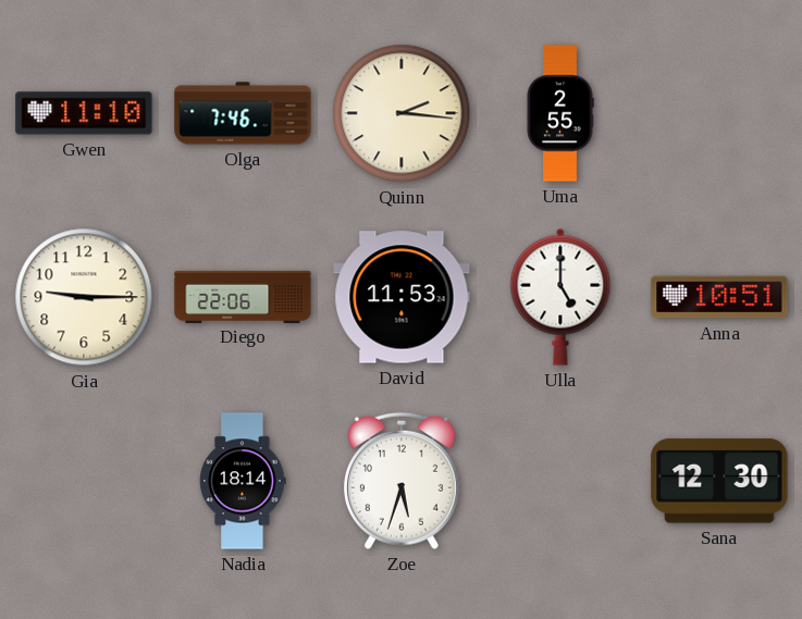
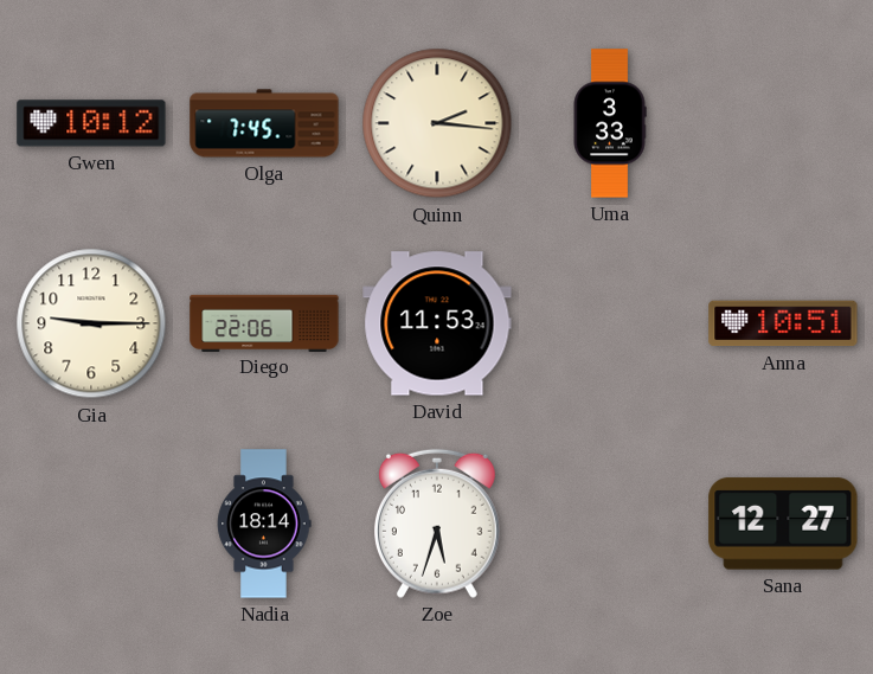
Gwen: 11:10 -> 10:12
Olga: 7:46 -> 7:45
Uma: 2:55 -> 3:33
Ulla: 5:00 -> none
Sana: 12:30 -> 12:27
